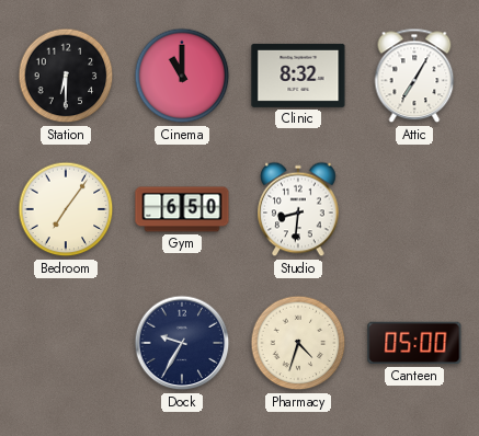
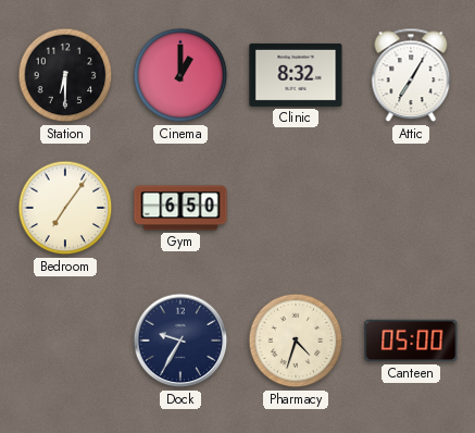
Cinema: 11:00 -> 1:00
Studio: 8:31 -> none
